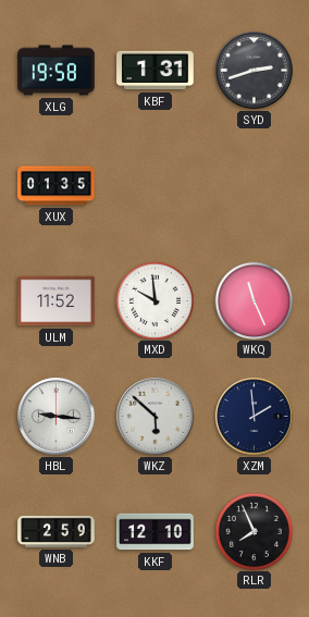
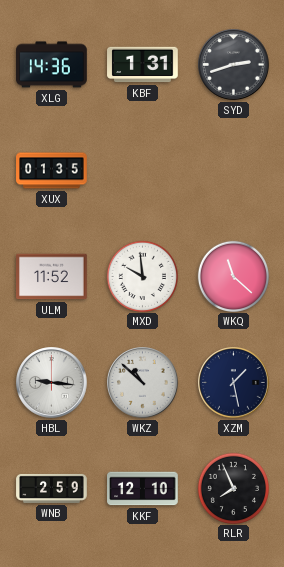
XLG: 19:58 -> 14:36
WKQ: 11:26 -> 11:22
WKZ: 5:52 -> 10:52
XZM: 1:59 -> 1:28
